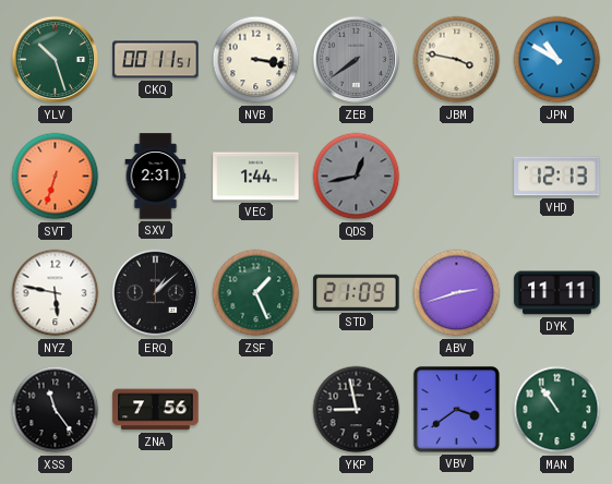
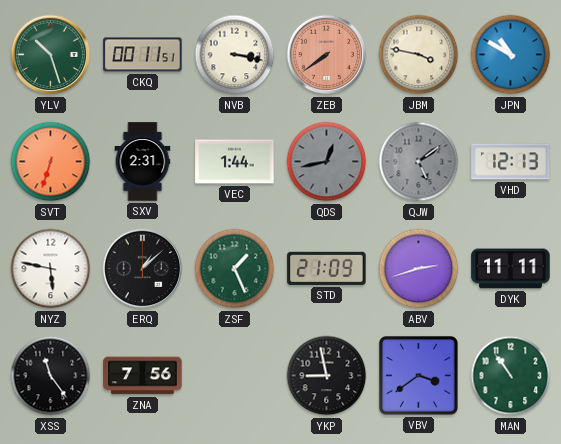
ZEB dial: grey -> salmon
QJW: none -> 5:09
